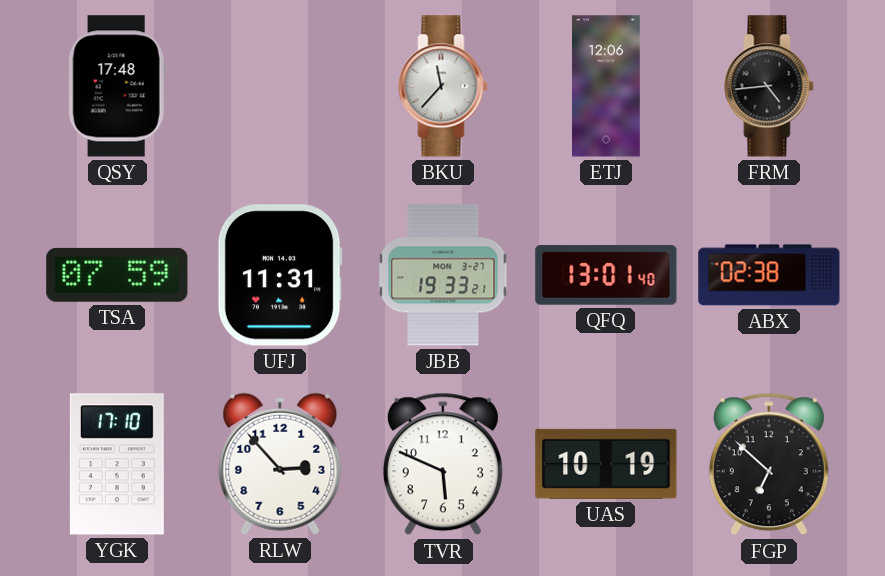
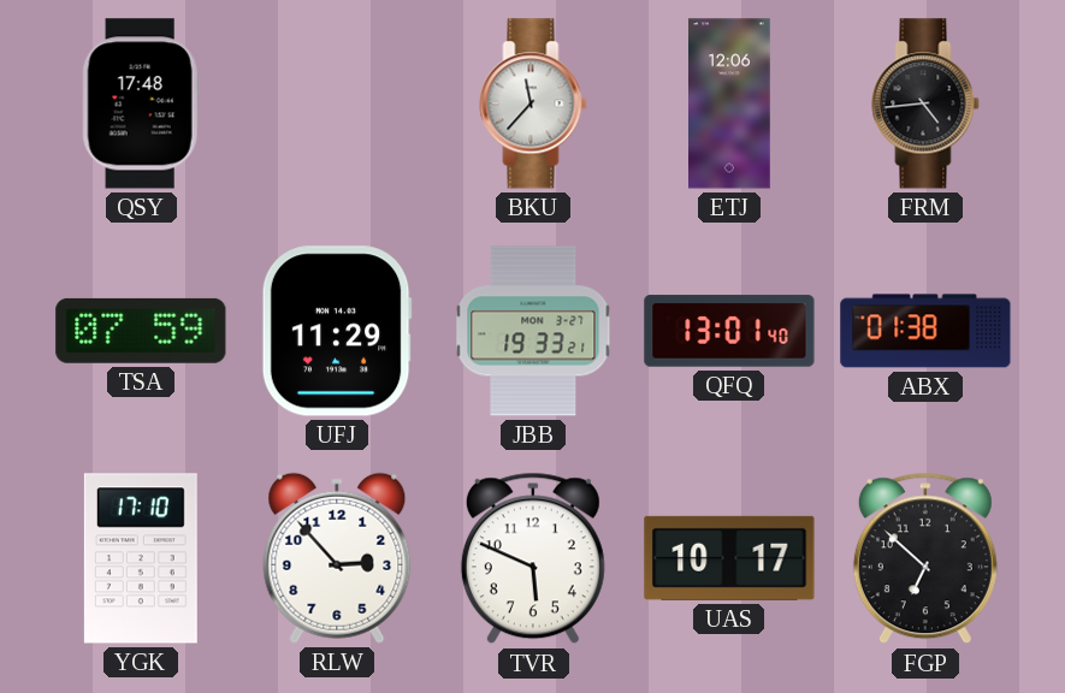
UFJ: 11:31 -> 11:29
ABX: 02:38 -> 01:38
UAS: 10:19 -> 10:17
